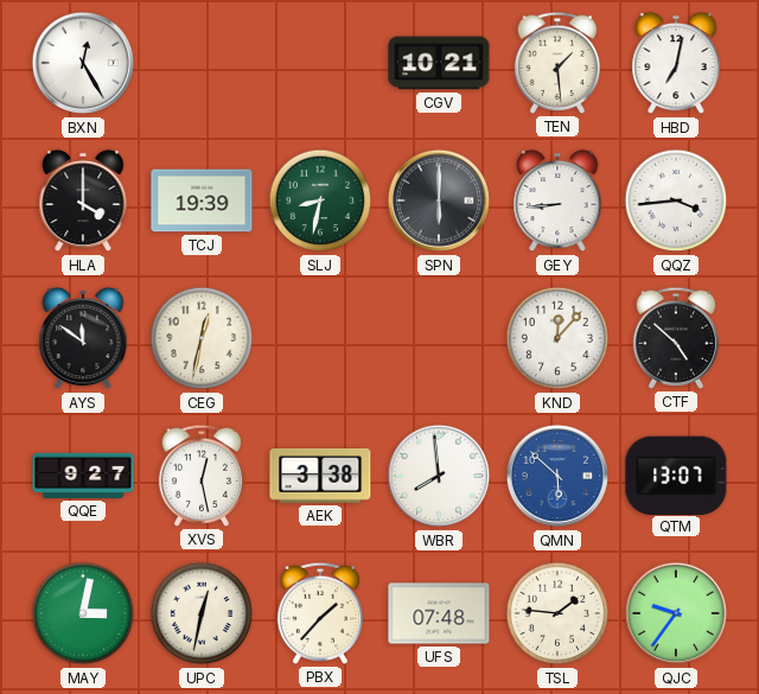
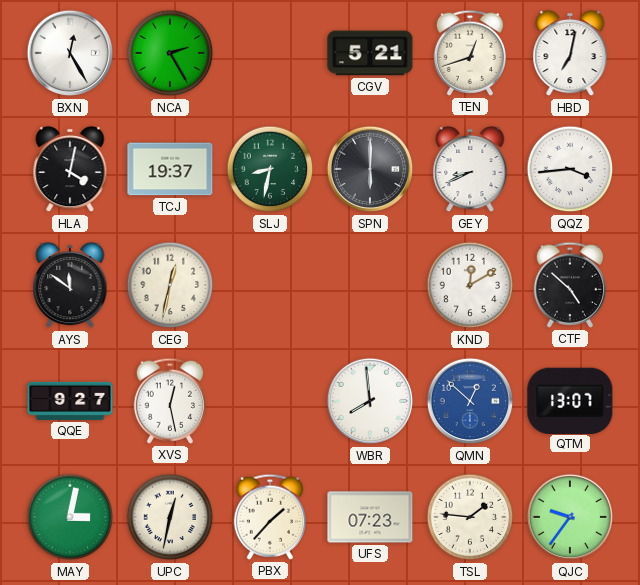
NCA: none -> 2:25
CGV: 10:21 -> 5:21
TEN: 1:29 -> 12:42
HLA: 4:00 -> 4:02
TCJ: 19:39 -> 19:37
GEY: 8:44 -> 8:41
KND: 12:07 -> 12:10
AEK: 3:38 -> none
QMN: 5:52 -> 12:52
UFS: 07:48 -> 07:23
